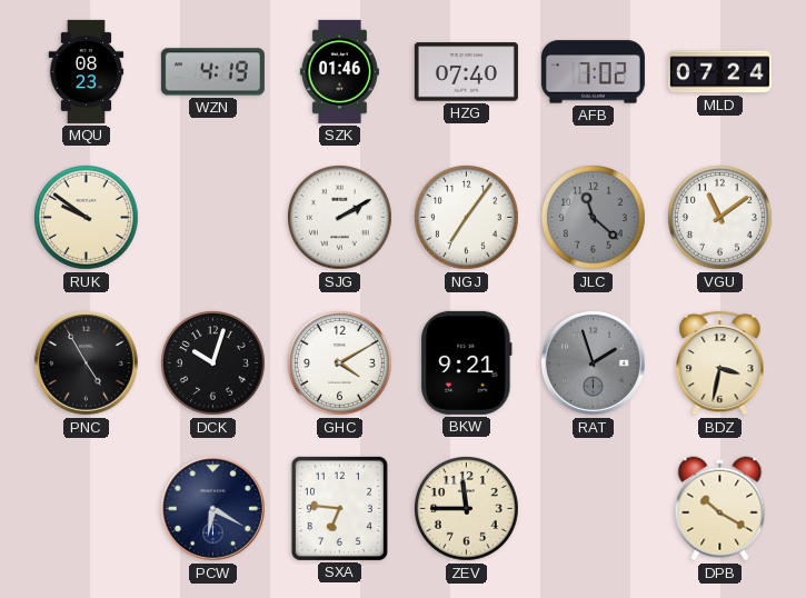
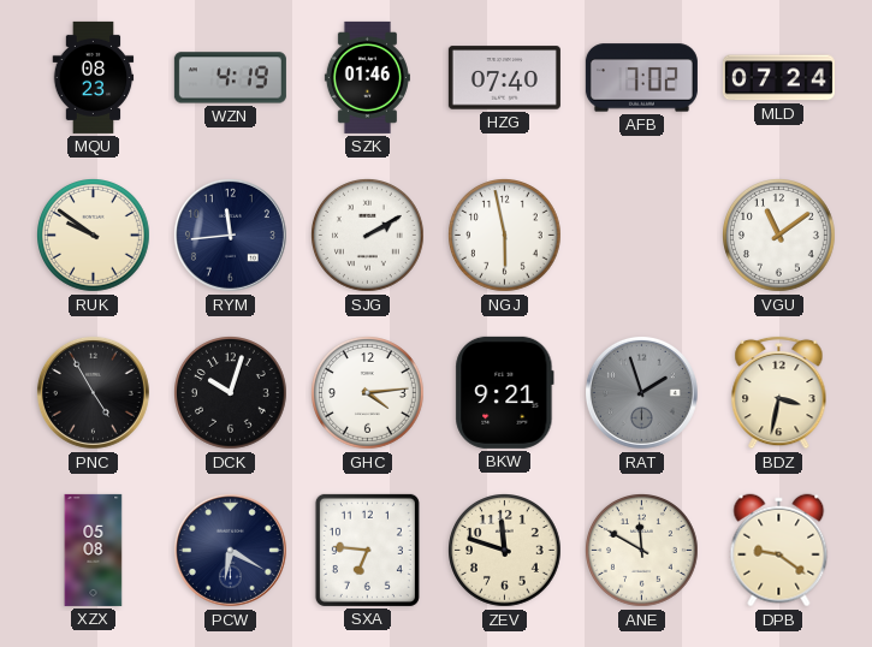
RYM: none -> 11:44
NGJ: 7:06 -> 5:58
JLC: 11:22 -> none
GHC: 4:10 -> 4:14
XZX: none -> 05:08
ZEV: 11:45 -> 11:48
ANE: none -> 11:50
DPB: 10:20 -> 9:21
